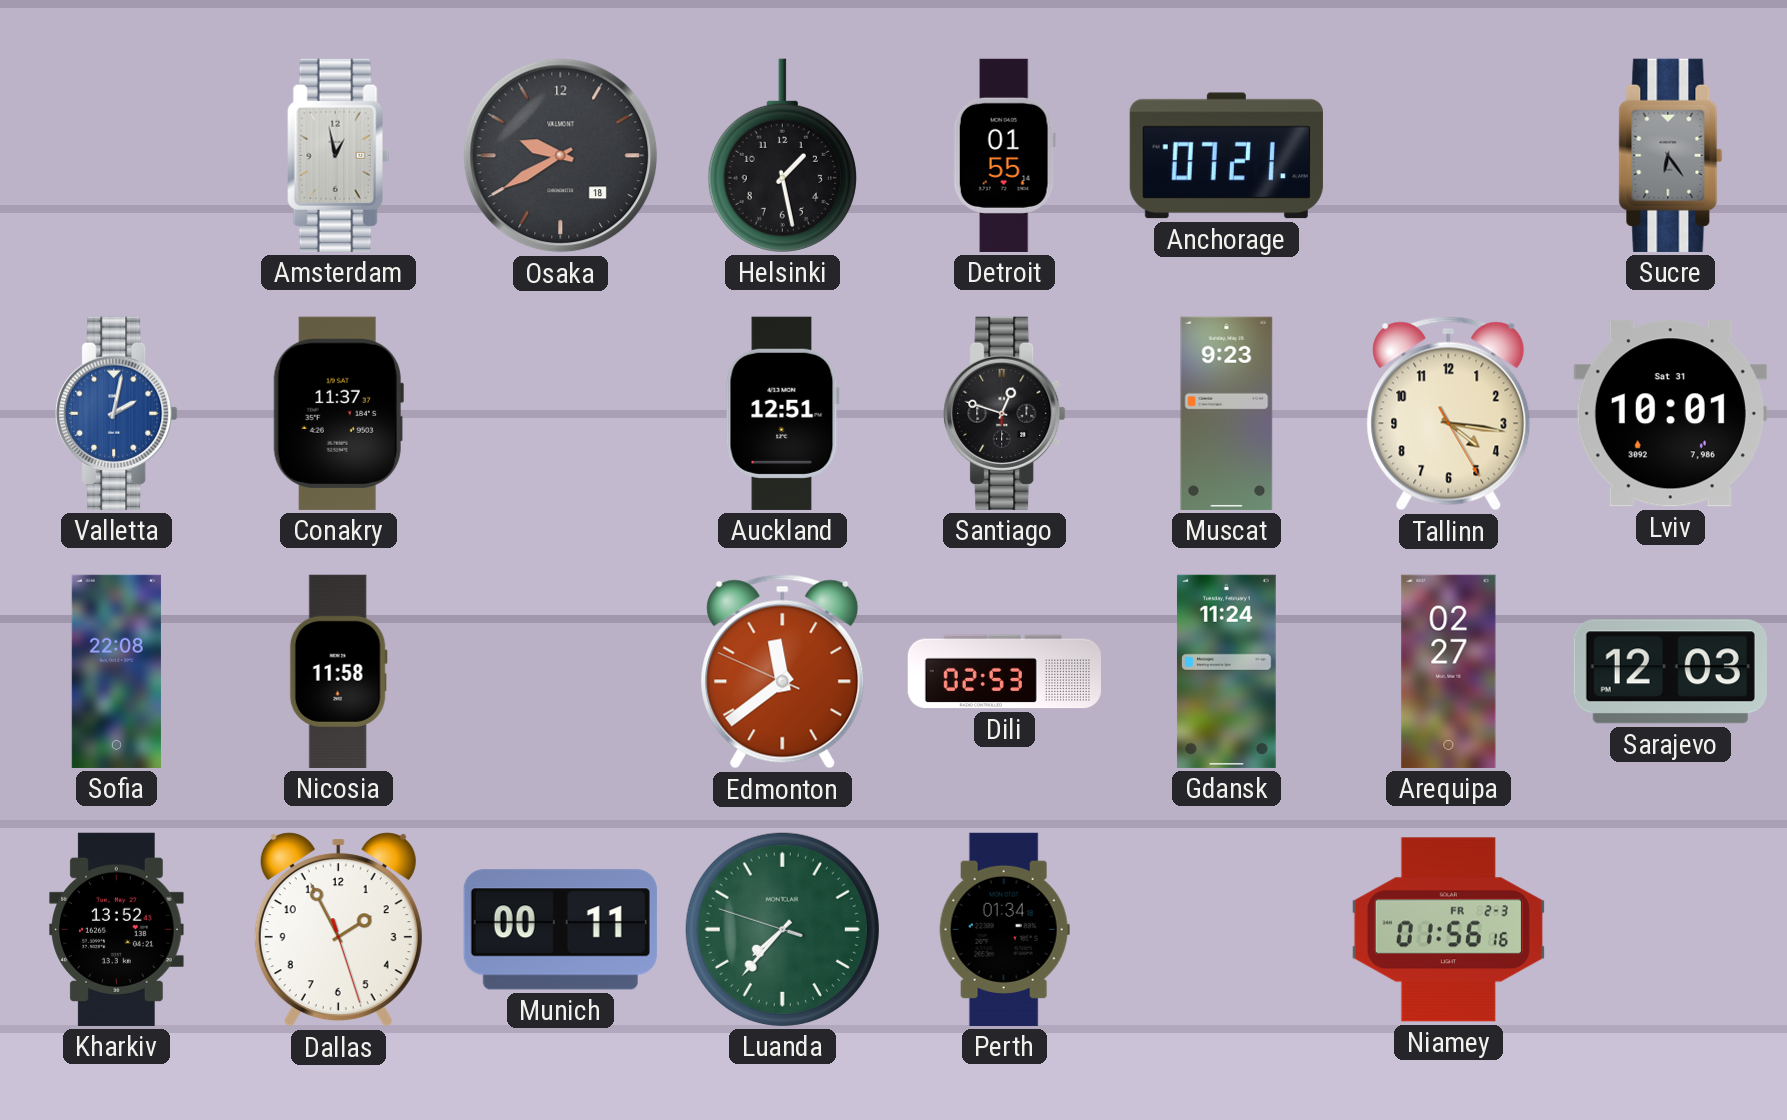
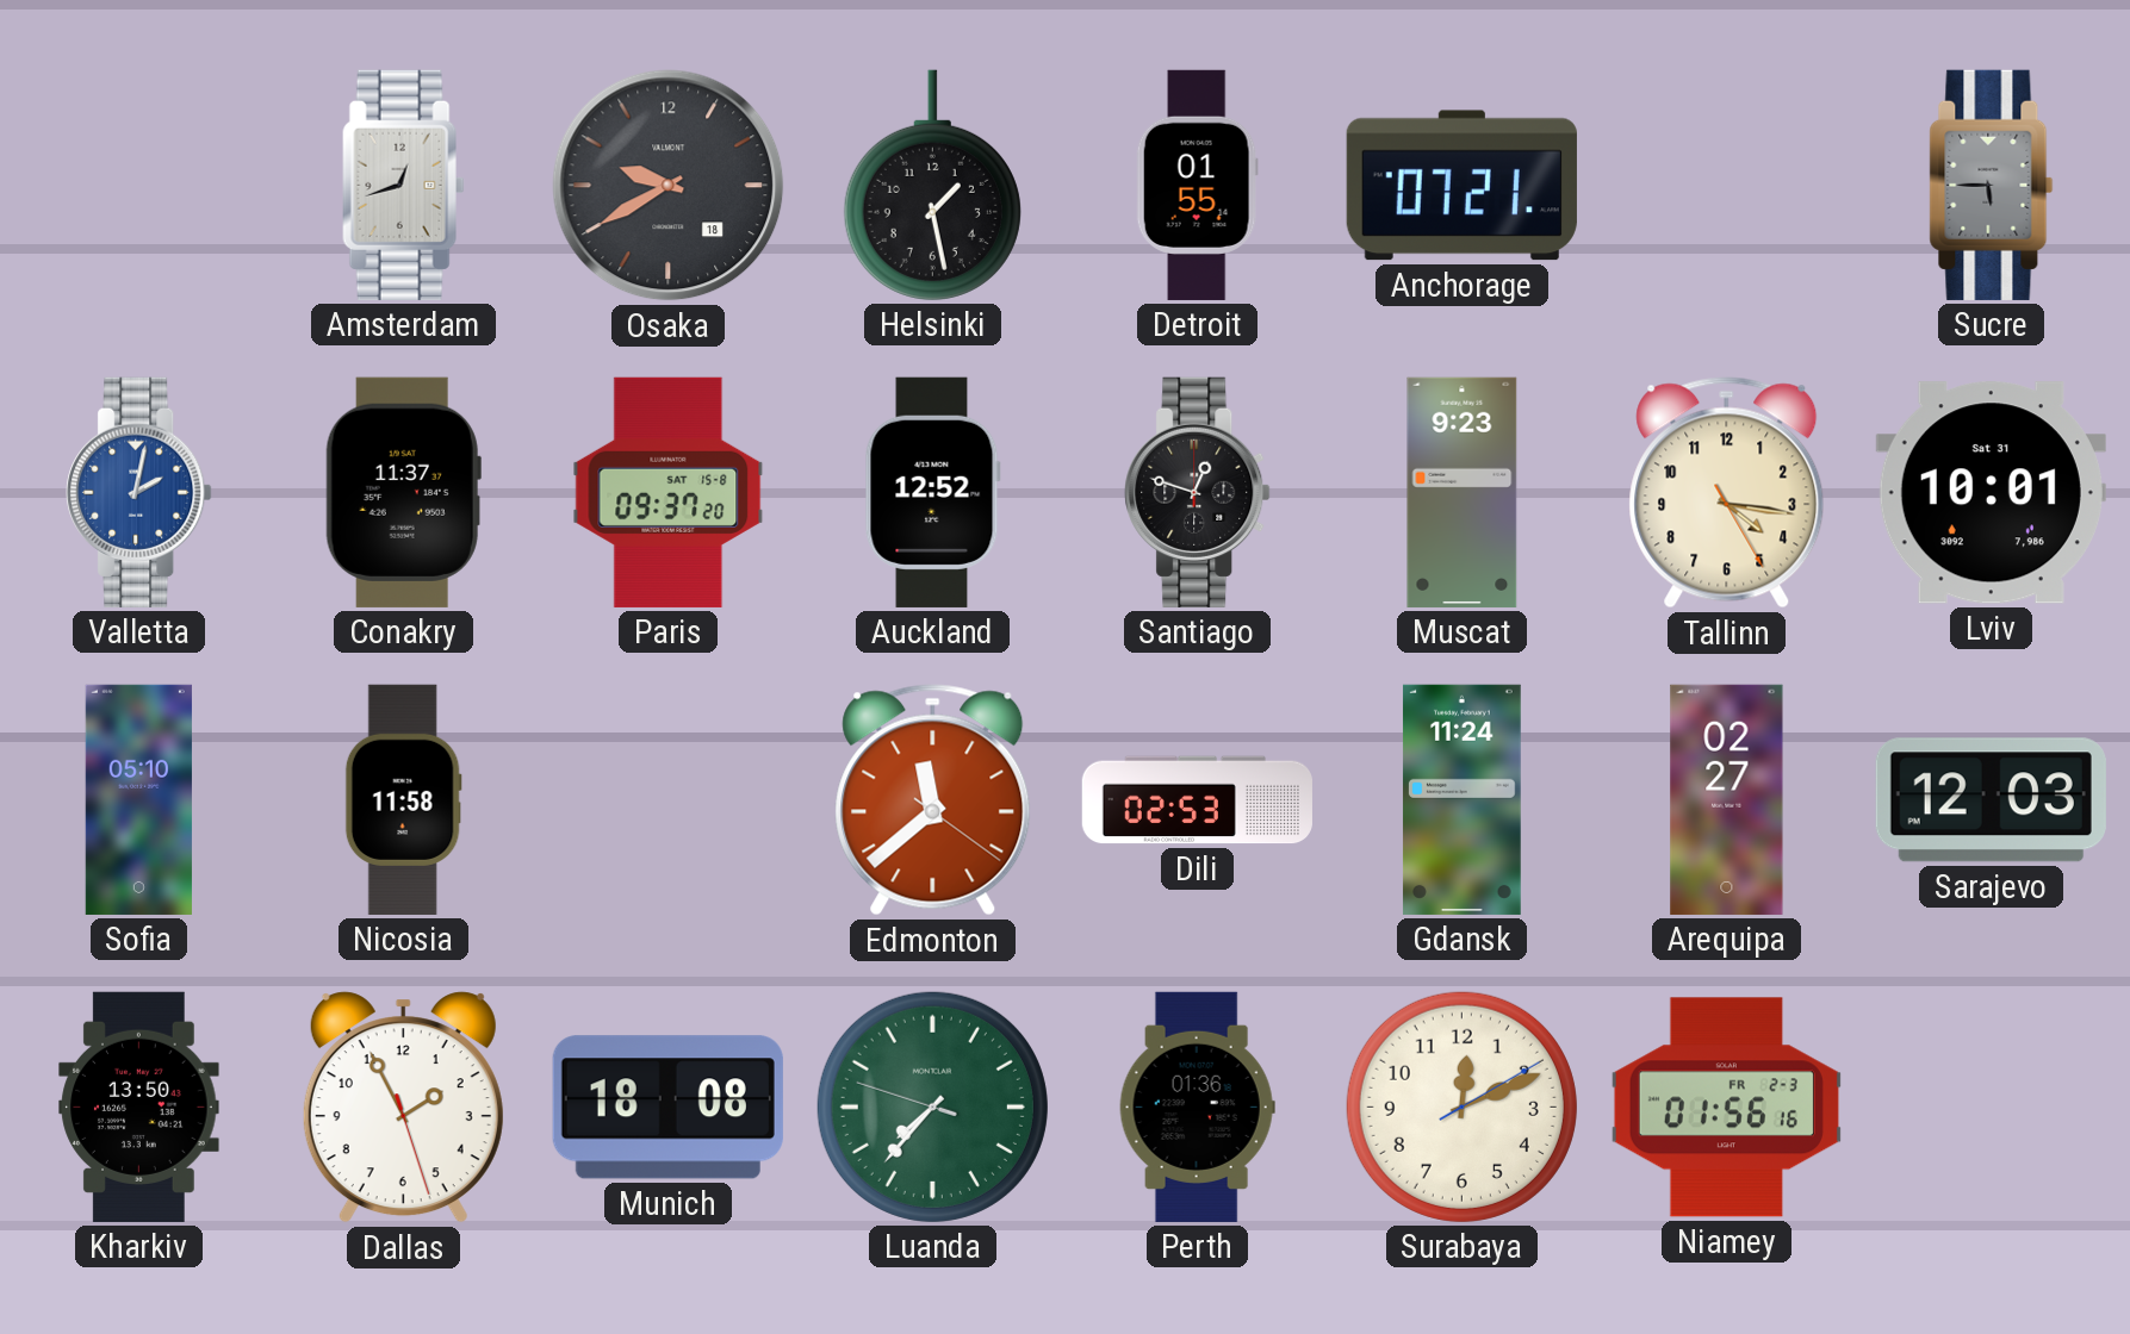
Amsterdam: 12:58 -> 12:42
Sucre: 6:24 -> 5:45
Paris: none -> 09:37
Auckland: 12:51 -> 12:52
Sofia: 22:08 -> 05:10
Edmonton: 11:38:49 -> 11:38:21
Kharkiv: 13:52 -> 13:50
Munich: 00:11 -> 18:08
Perth: 01:34 -> 01:36
Surabaya: none -> 12:11
